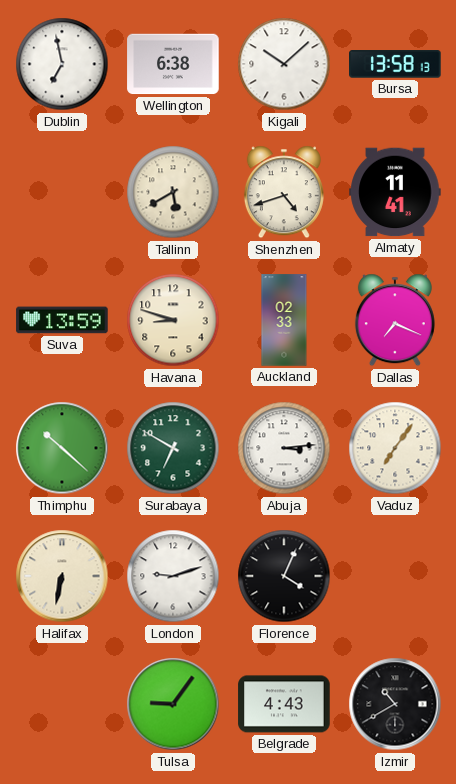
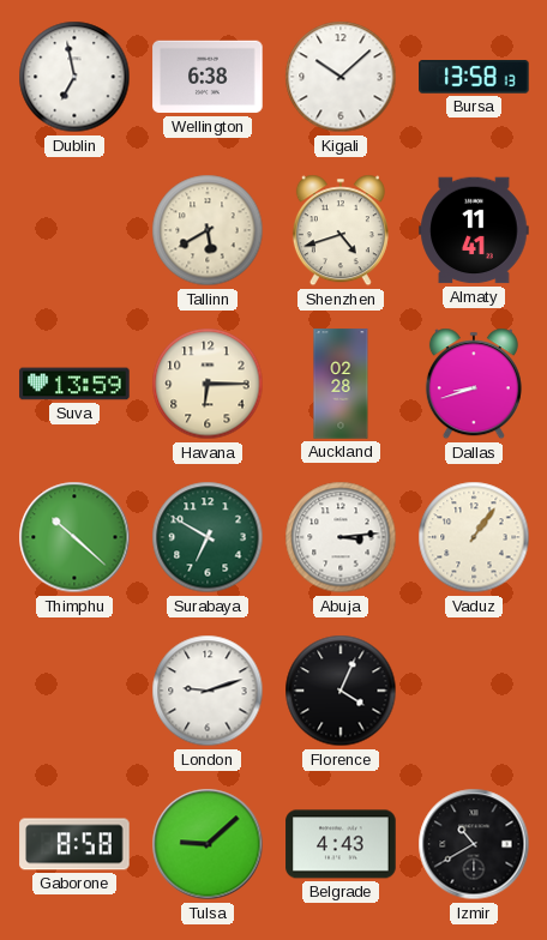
Havana: 8:48 -> 6:15
Auckland: 02:33 -> 02:28
Dallas: 7:19 -> 8:42
Vaduz: 7:06 -> 1:06
Halifax: 6:32 -> none
Gaborone: none -> 8:58
Tulsa: 9:06 -> 9:08
